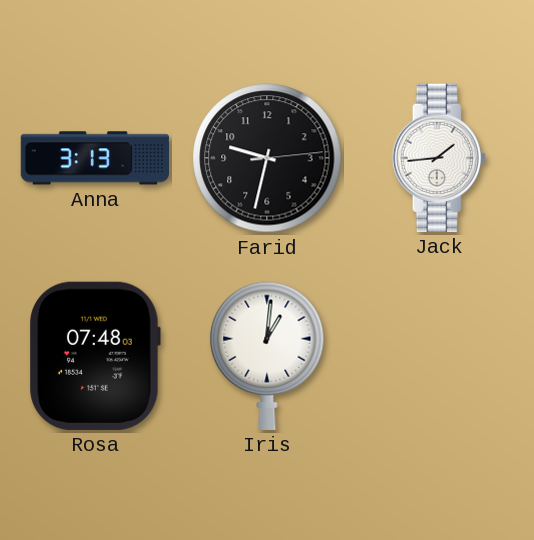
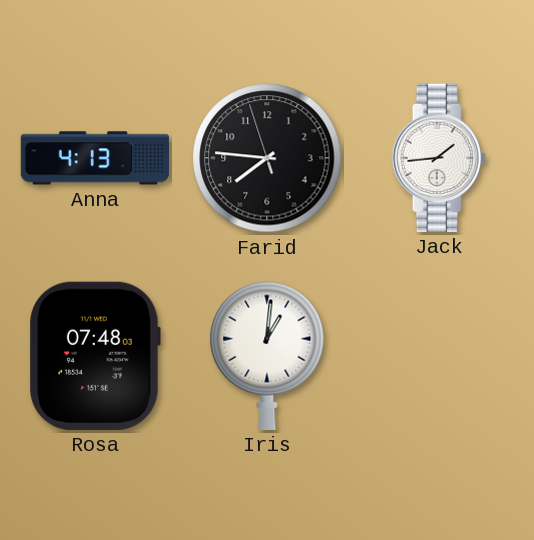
Anna: 3:13 -> 4:13
Farid: 9:32 -> 7:45
